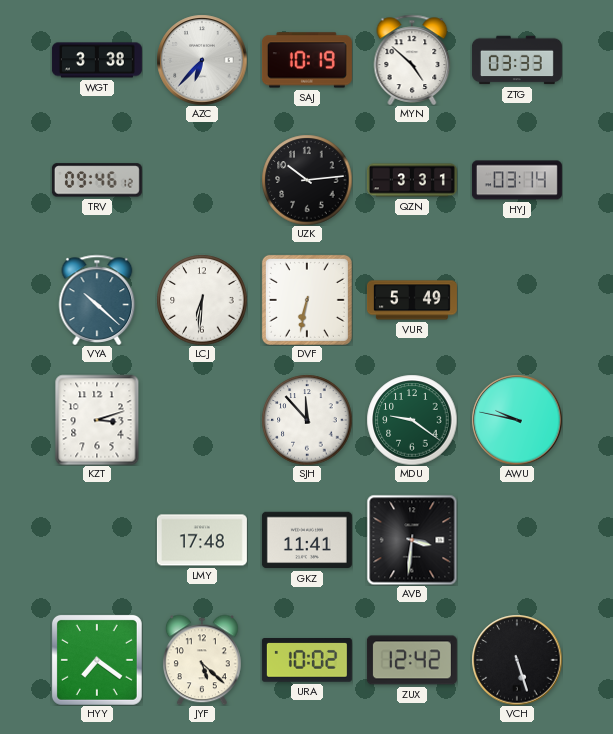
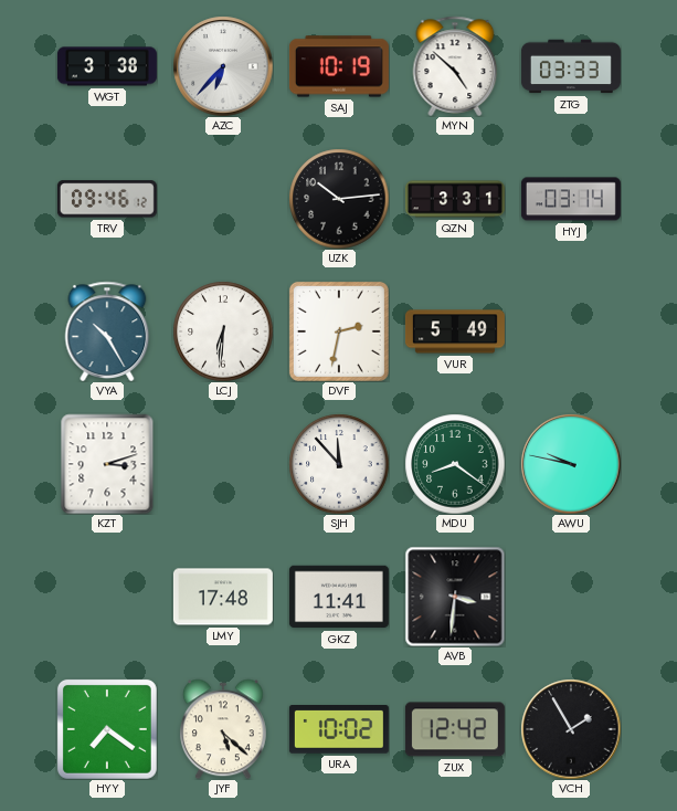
VYA: 10:22 -> 10:25
DVF: 6:32 -> 2:32
MDU: 9:21 -> 8:21
VCH: 5:27 -> 1:55
